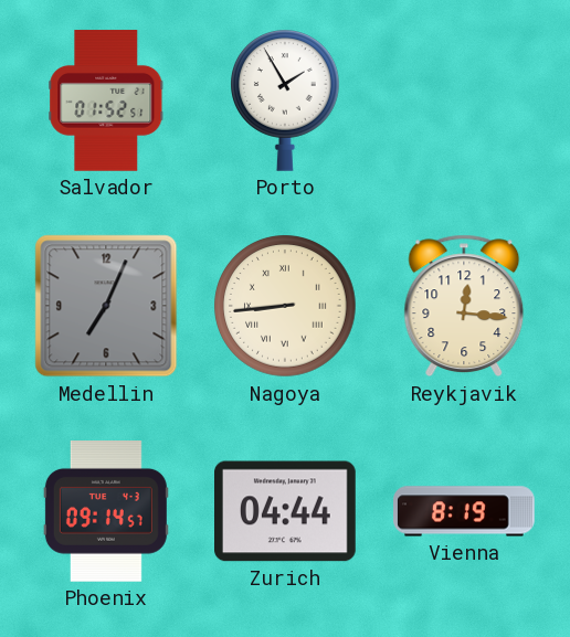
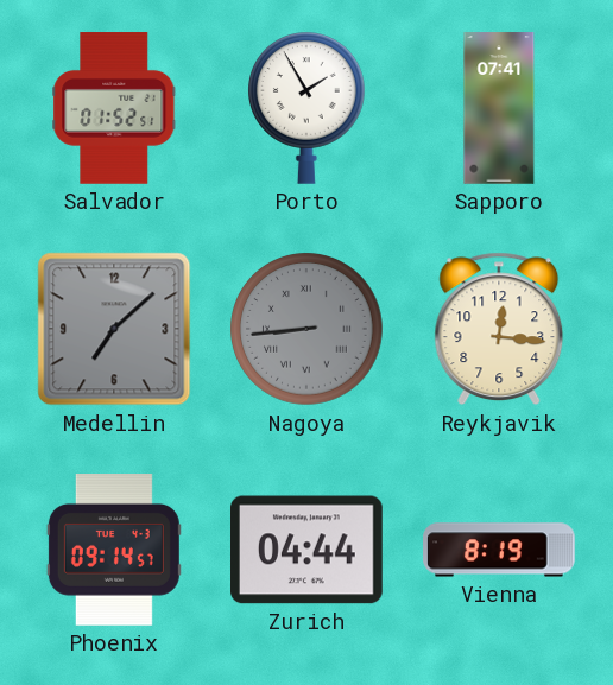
Sapporo: none -> 07:41
Medellin: 7:04 -> 7:08
Nagoya dial: cream -> grey
